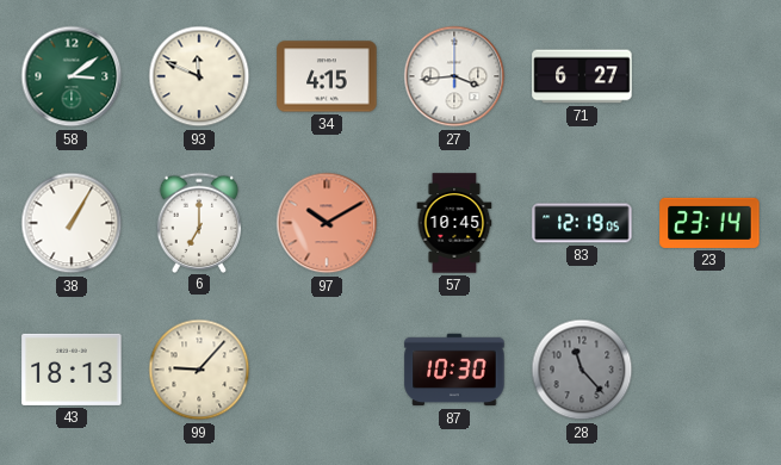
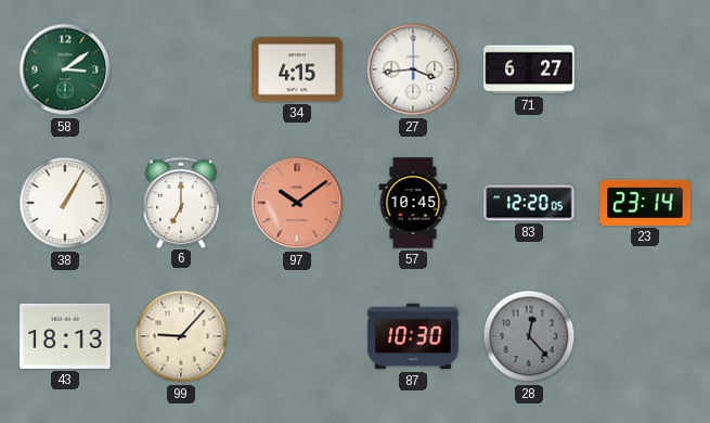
93: 11:49 -> none
97: 10:10 -> 10:09
83: 12:19 -> 12:20
28: 11:23 -> 12:23
